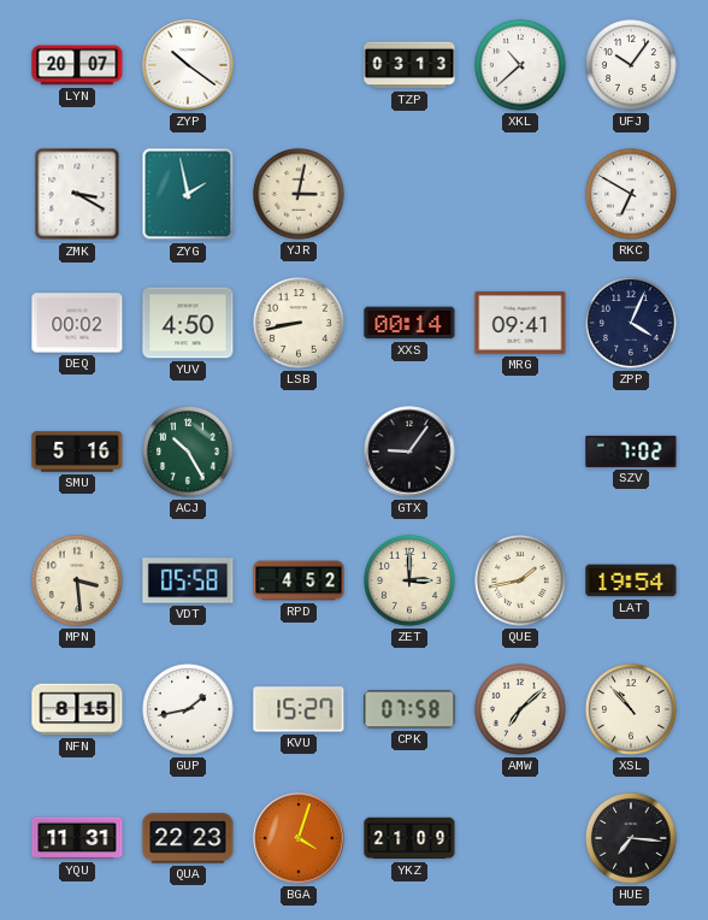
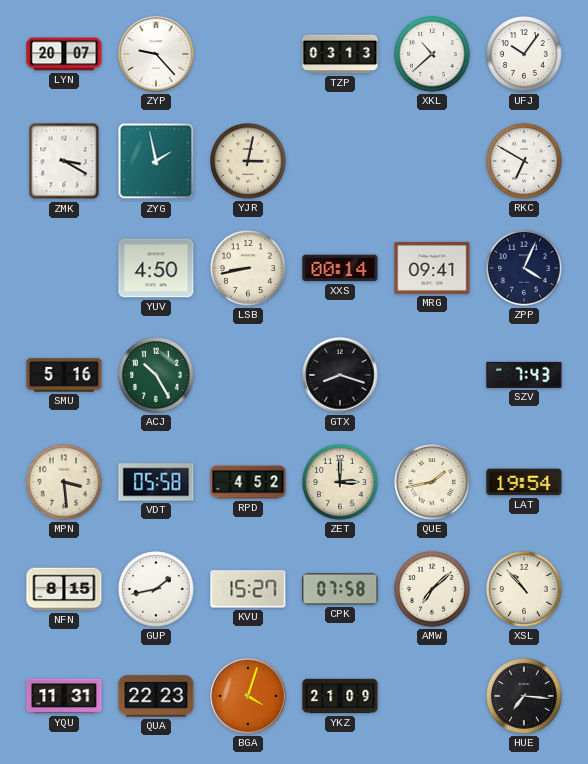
ZYP: 10:21 -> 9:23
DEQ: 00:02 -> none
GTX: 9:06 -> 8:18
SZV: 7:02 -> 7:43
